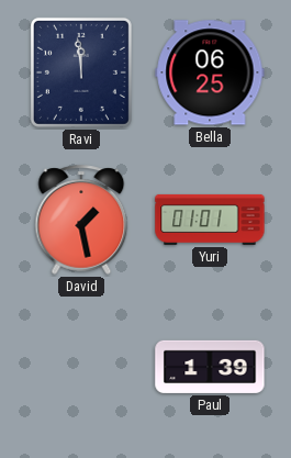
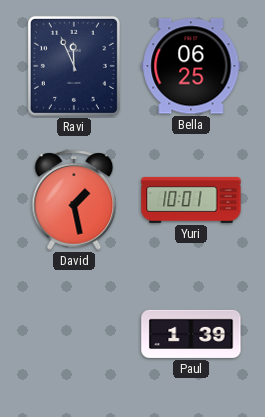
Ravi: 11:59 -> 11:56
Yuri: 01:01 -> 10:01
